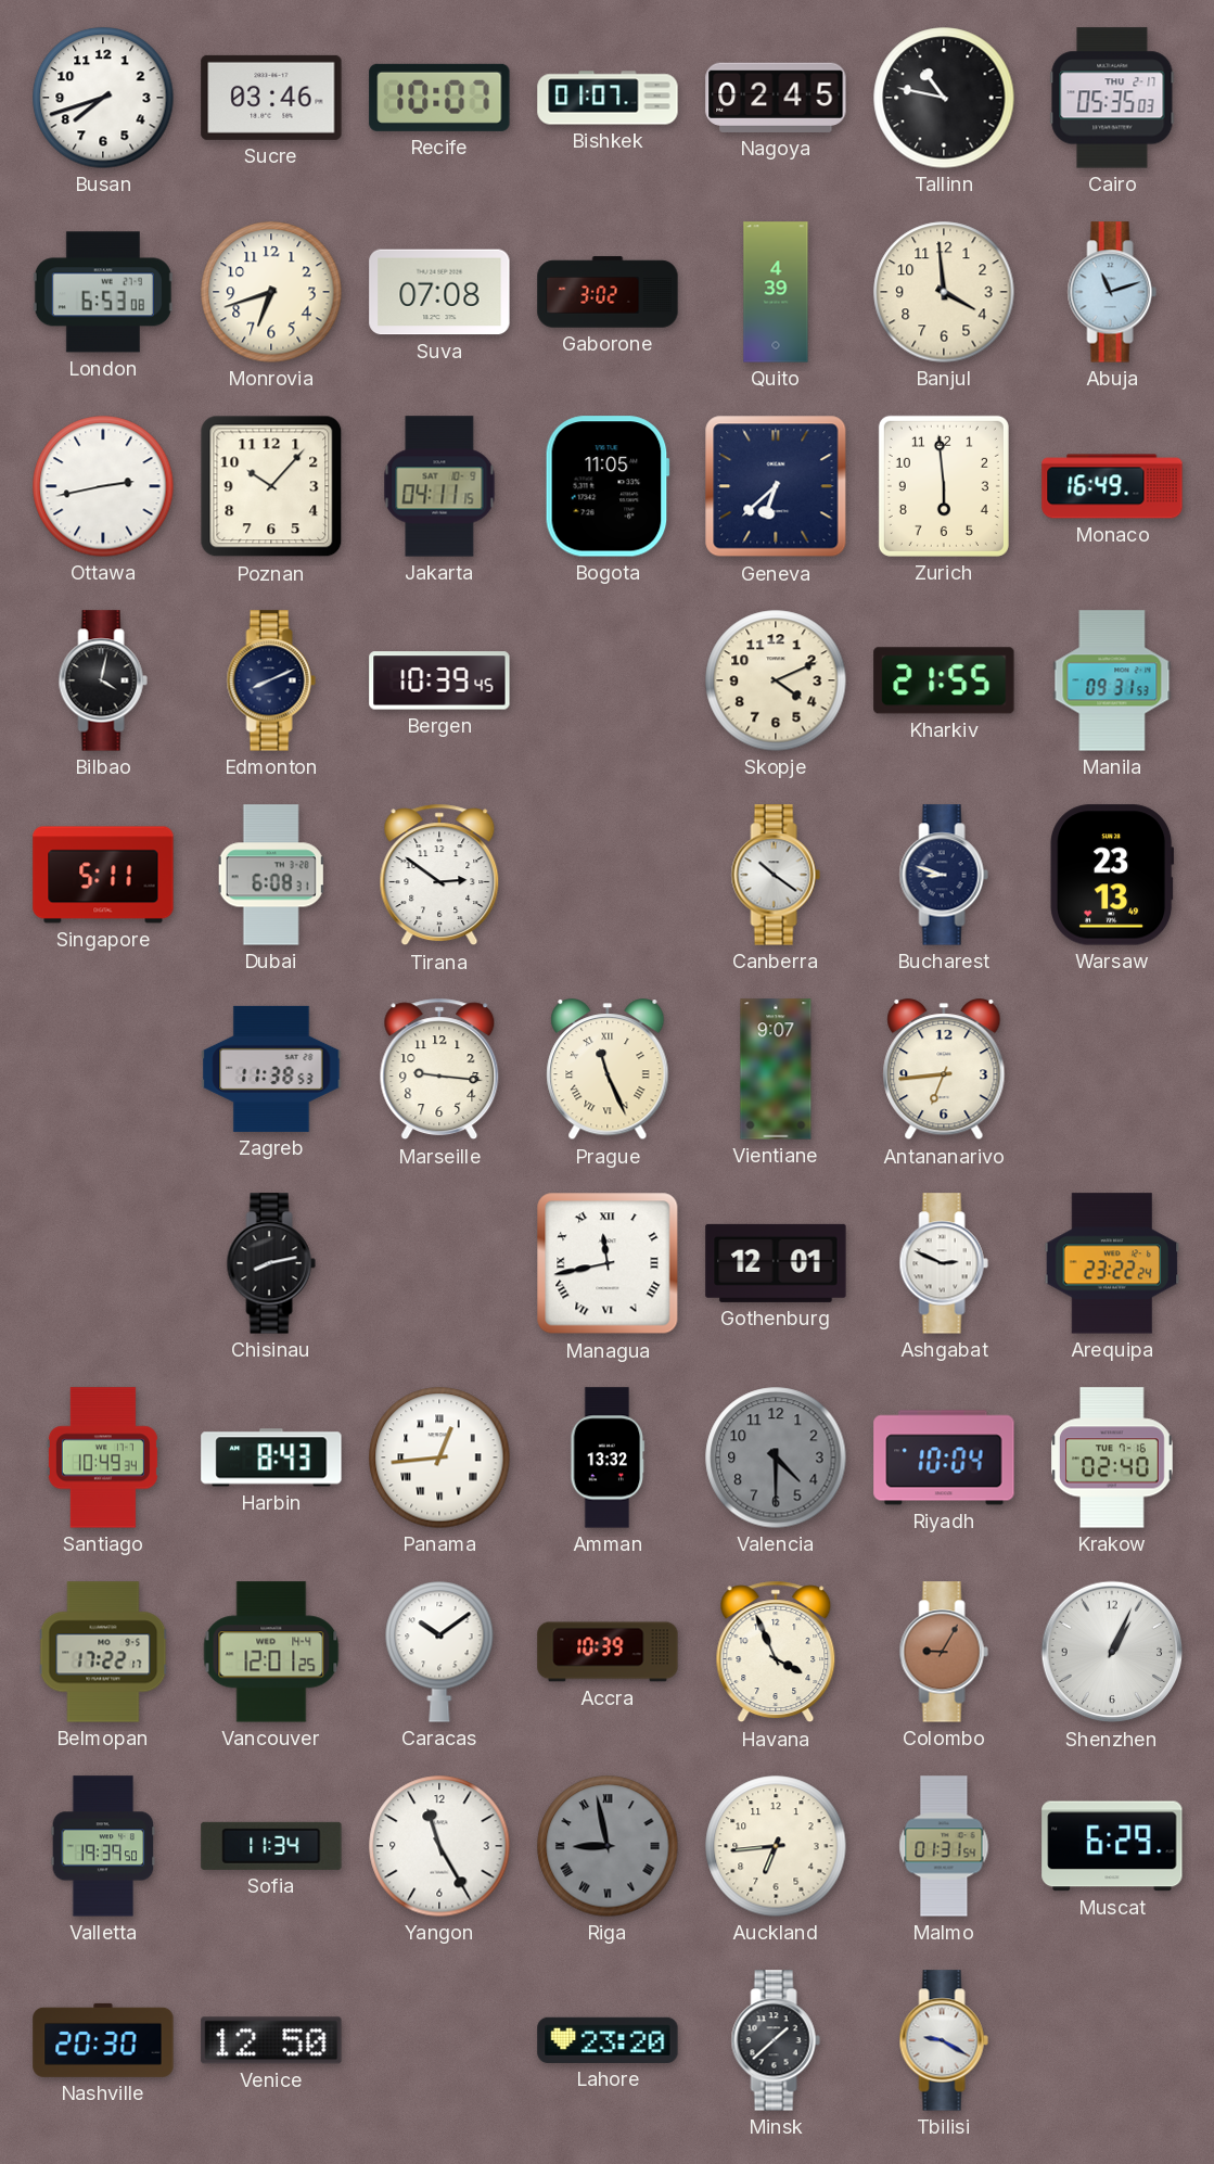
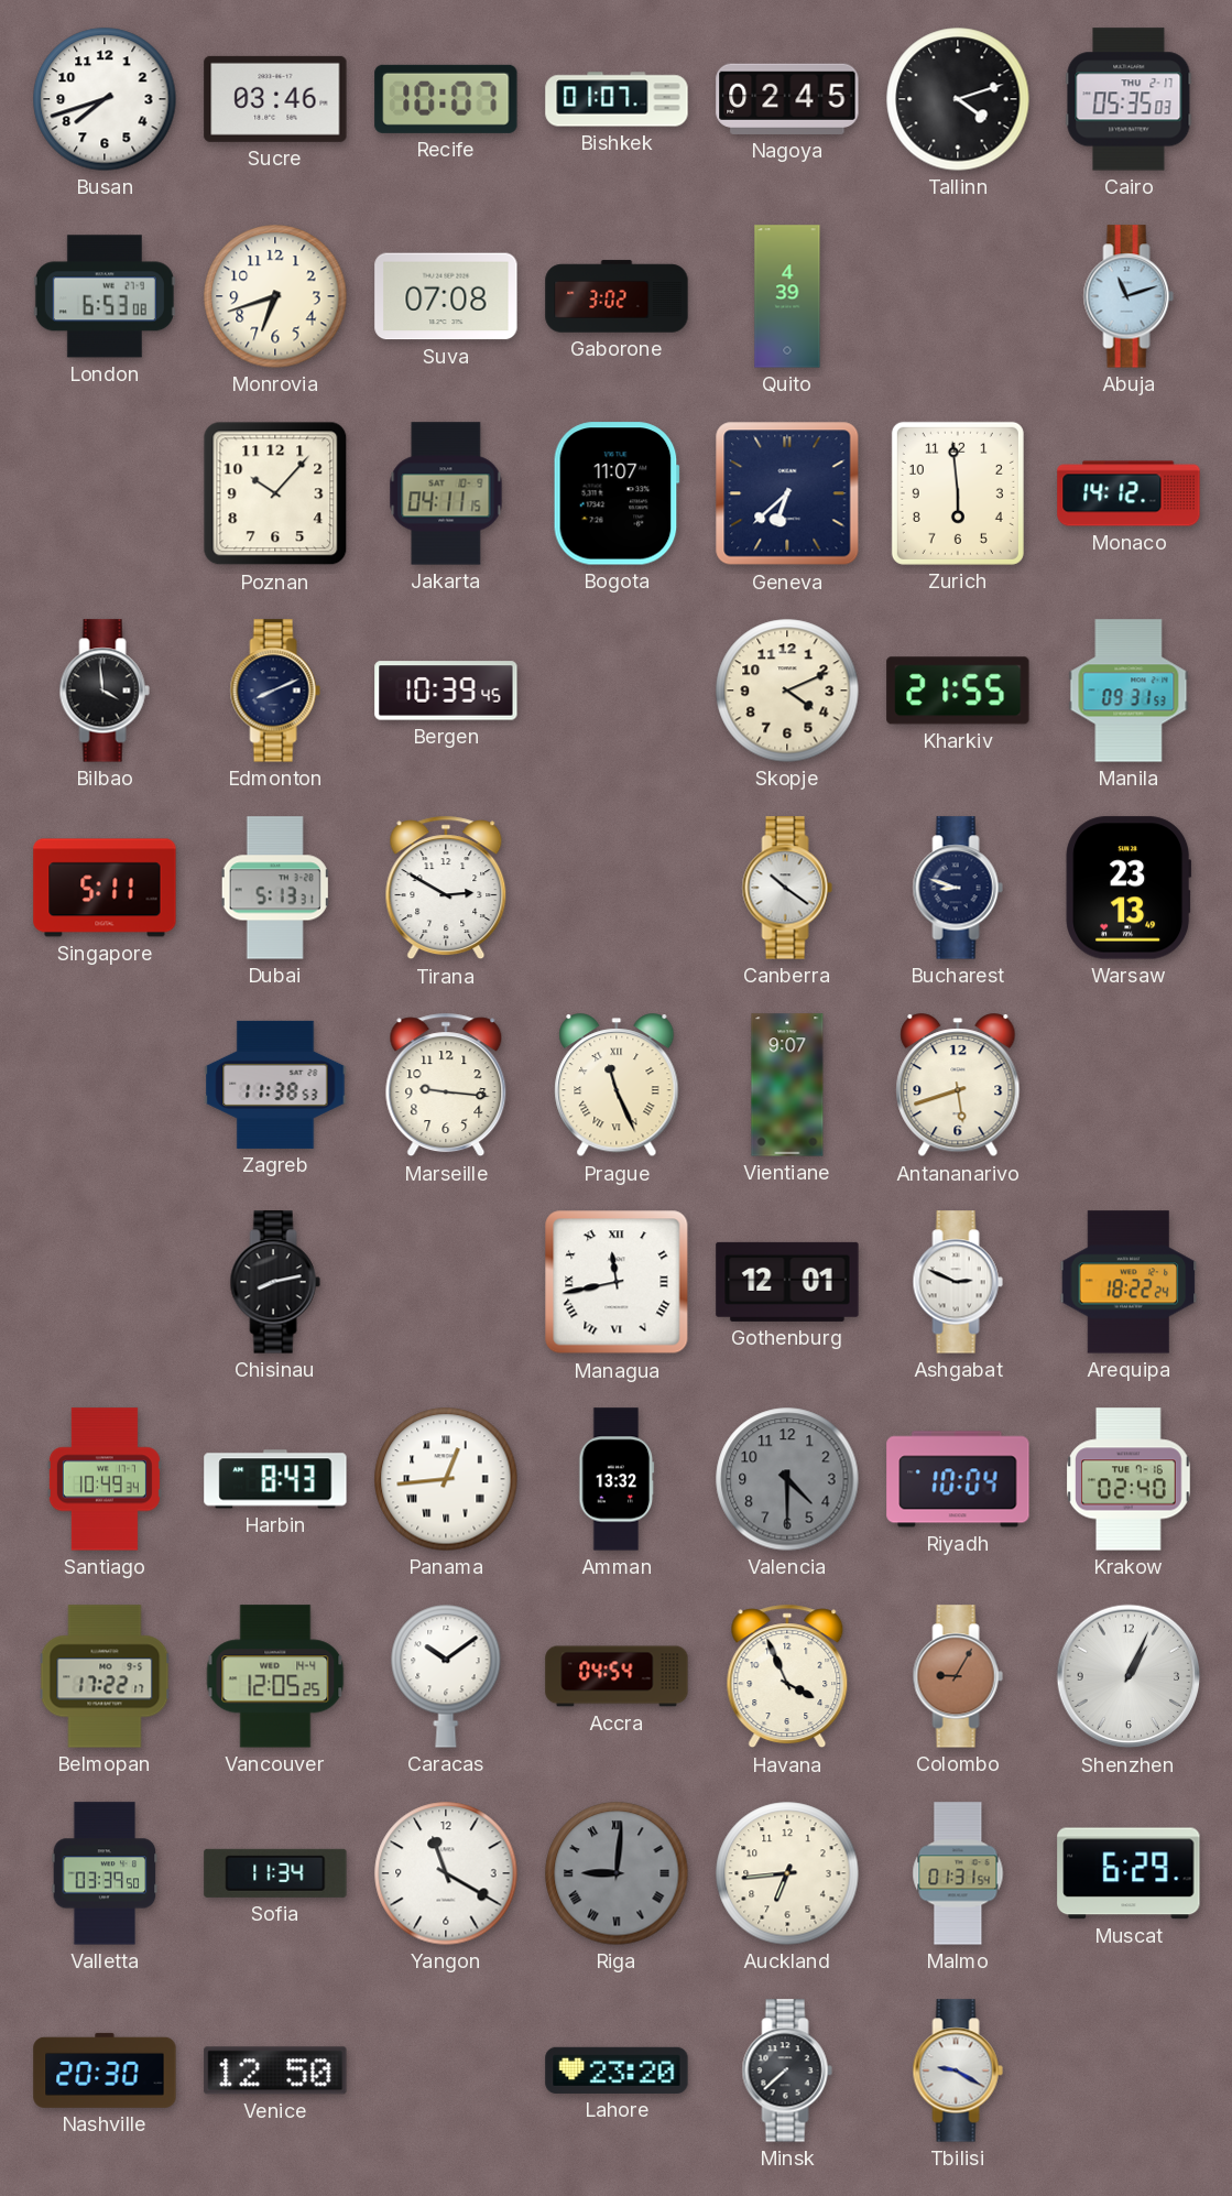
Tallinn: 10:47 -> 4:12
Banjul: 3:59 -> none
Ottawa: 2:43 -> none
Bogota: 11:05 -> 11:07
Monaco: 16:49 -> 14:12
Bilbao: 4:02 -> 3:59
Dubai: 6:08 -> 5:13
Tirana: 2:51 -> 2:50
Antananarivo: 6:44 -> 5:42
Arequipa: 23:22 -> 18:22
Vancouver: 12:01 -> 12:05
Accra: 10:39 -> 04:54
Valletta: 19:39 -> 03:39
Yangon: 11:25 -> 11:20
Riga: 8:58 -> 9:01
Minsk: 1:38 -> 7:38
